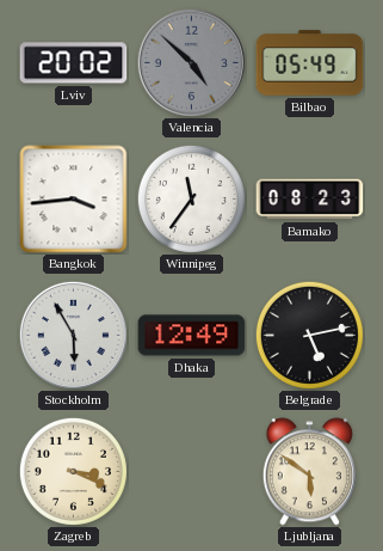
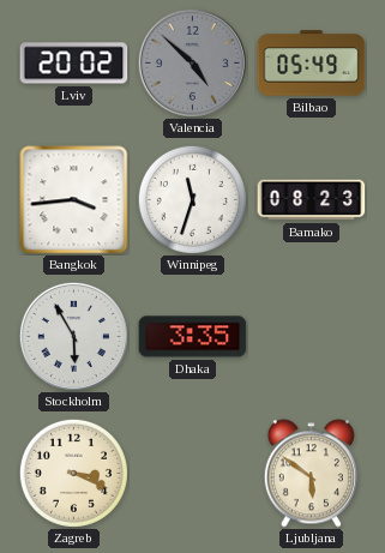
Winnipeg: 11:36 -> 11:33
Dhaka: 12:49 -> 3:35
Belgrade: 5:13 -> none
